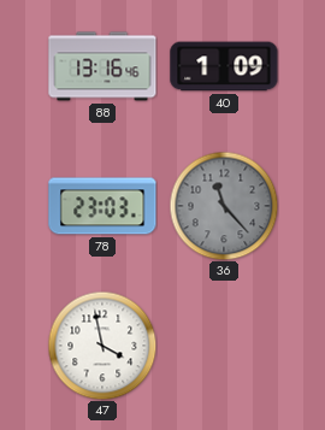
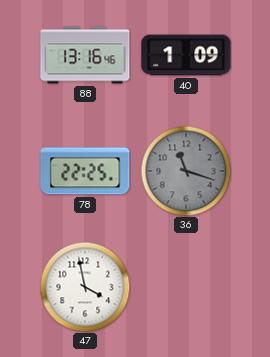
78: 23:03 -> 22:25
36: 11:23 -> 11:18
